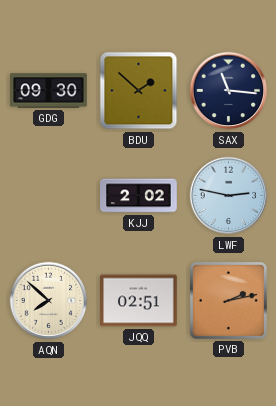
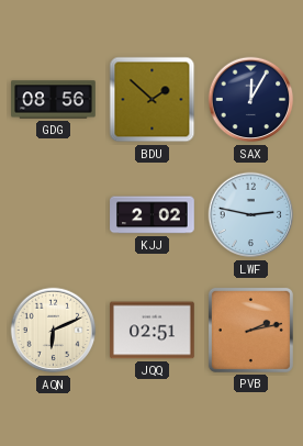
GDG: 09:30 -> 08:56
SAX: 11:16 -> 12:05
AQN: 7:52 -> 6:11
